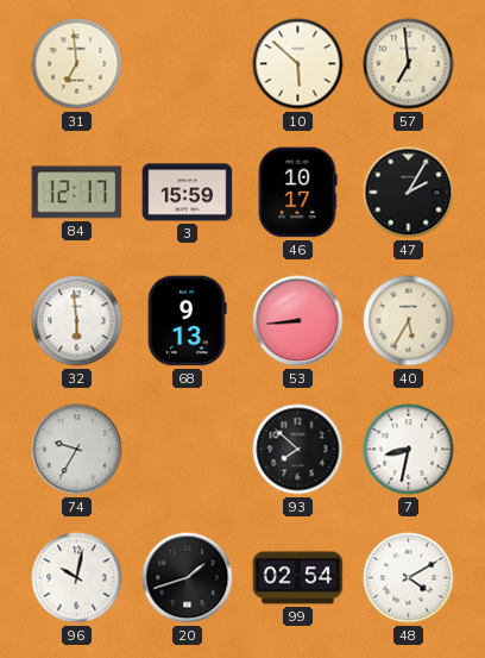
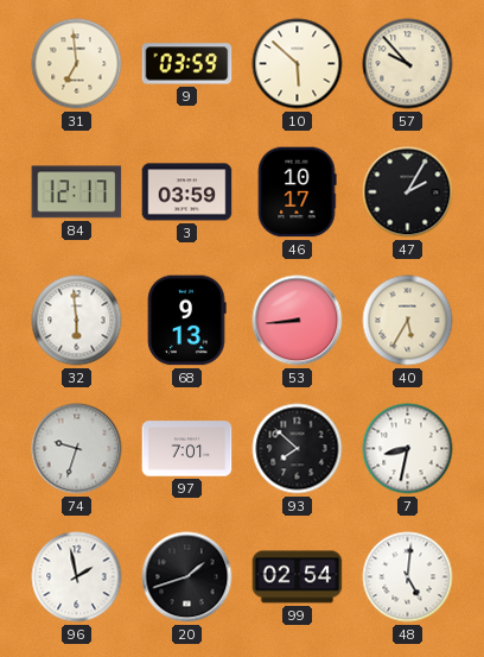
9: none -> 03:59
57: 6:59 -> 9:53
3: 15:59 -> 03:59
74: 9:35 -> 9:33
97: none -> 7:01
96: 10:02 -> 1:58
48: 4:10 -> 5:01
